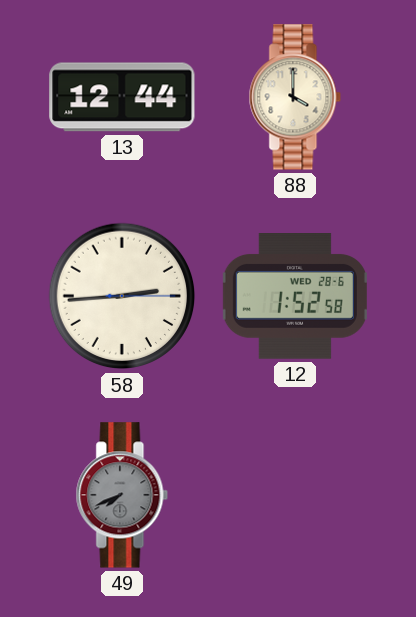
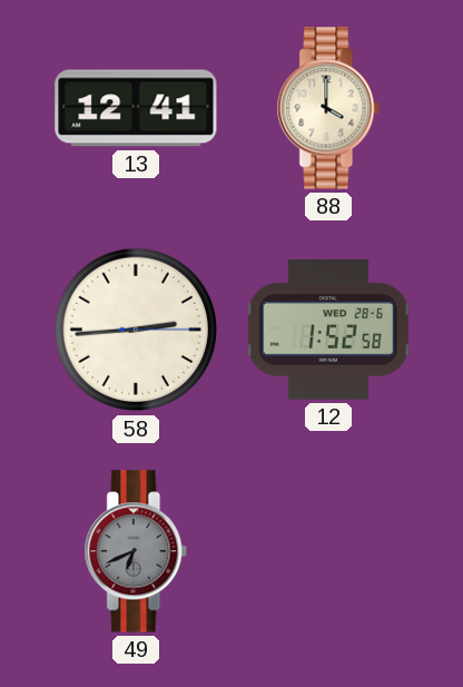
13: 12:44 -> 12:41
49: 7:41 -> 6:41
